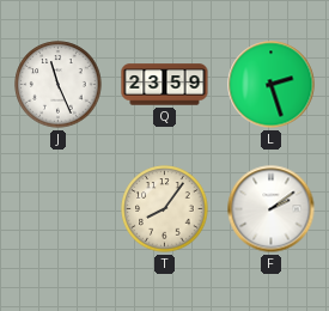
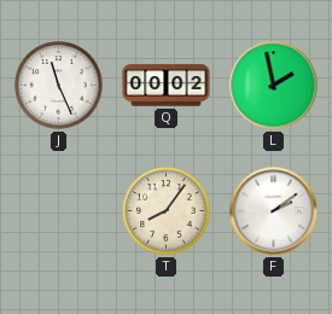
Q: 23:59 -> 00:02
L: 2:27 -> 1:58
